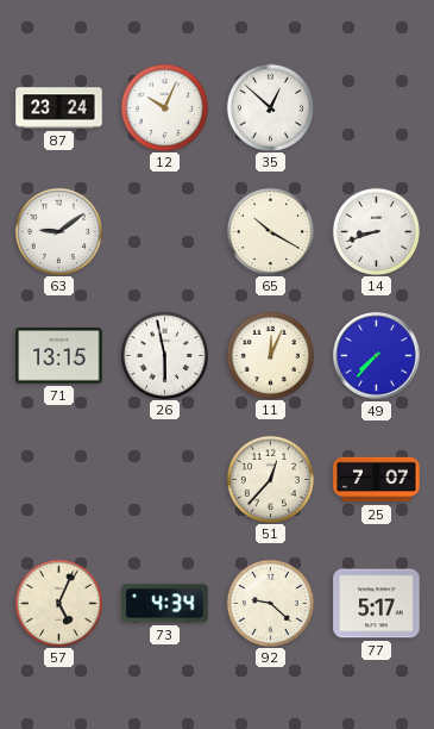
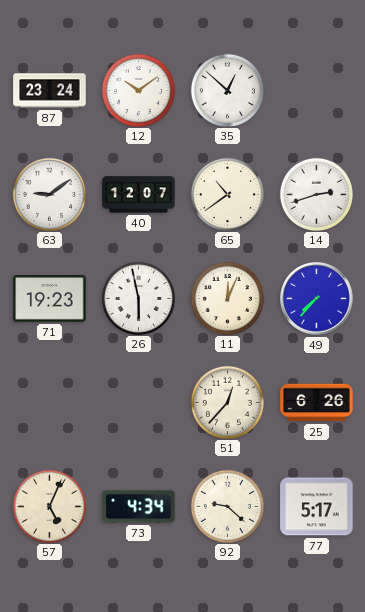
12: 10:04 -> 10:09
40: none -> 12:07
65: 10:20 -> 10:39
14: 8:42 -> 2:42
71: 13:15 -> 19:23
25: 7:07 -> 6:26
